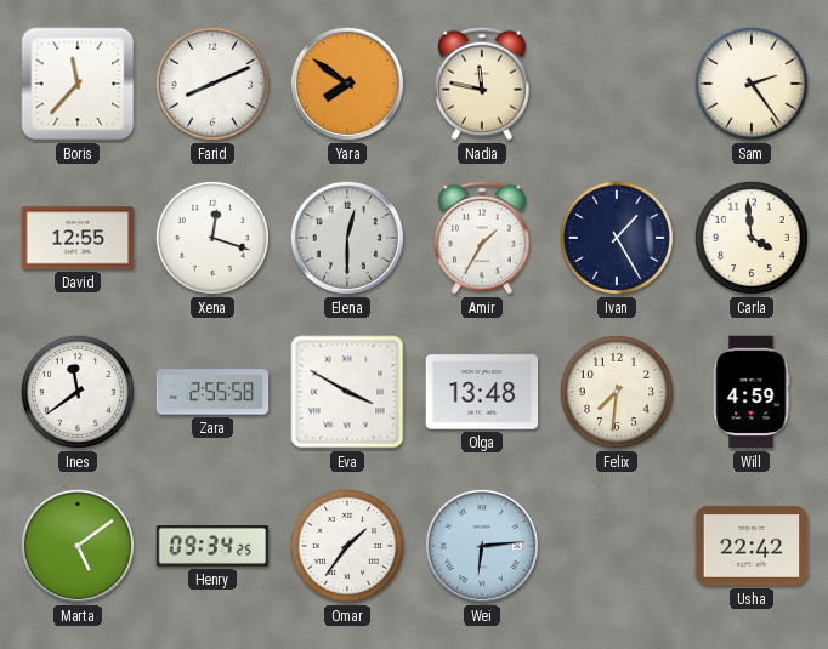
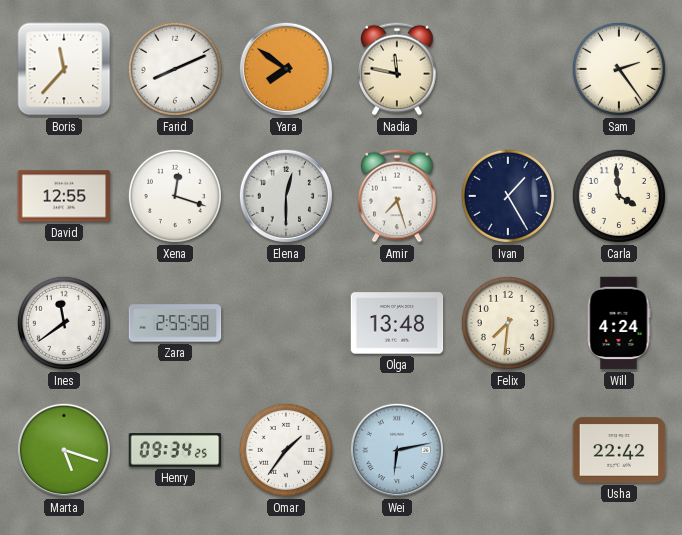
Amir: 1:35 -> 7:27
Eva: 3:50 -> none
Will: 4:59 -> 4:24
Marta: 5:09 -> 5:18
Wei: 6:14 -> 6:13
